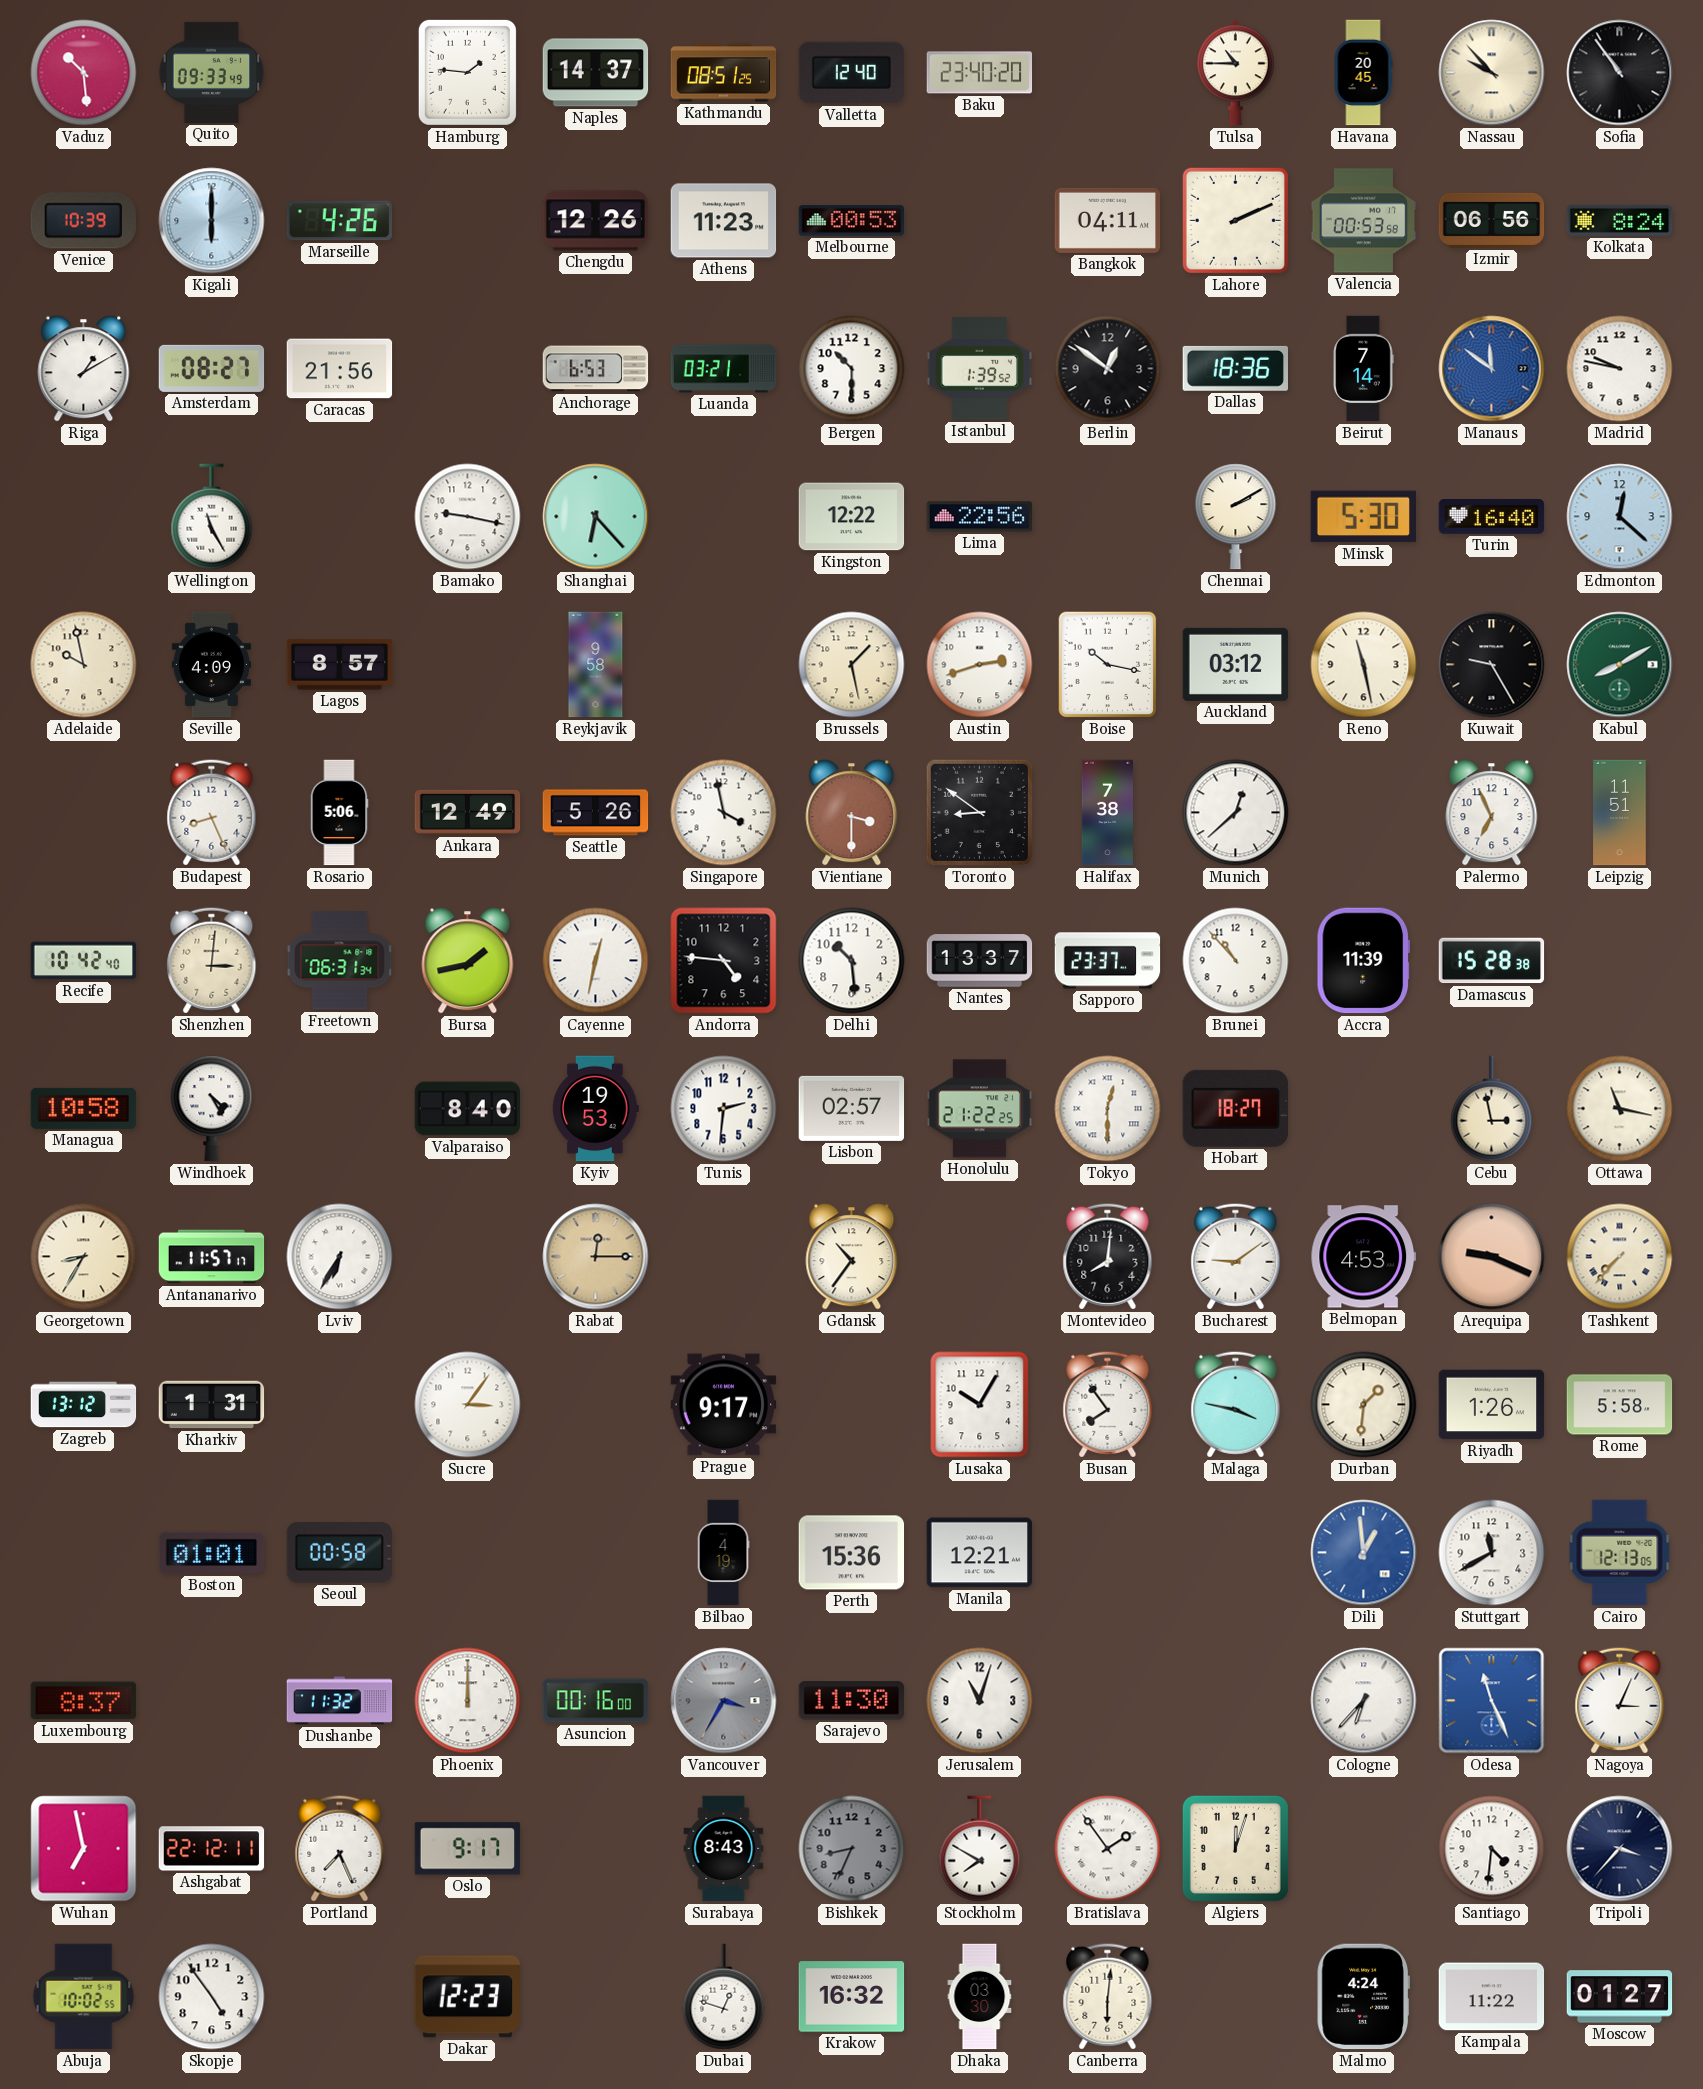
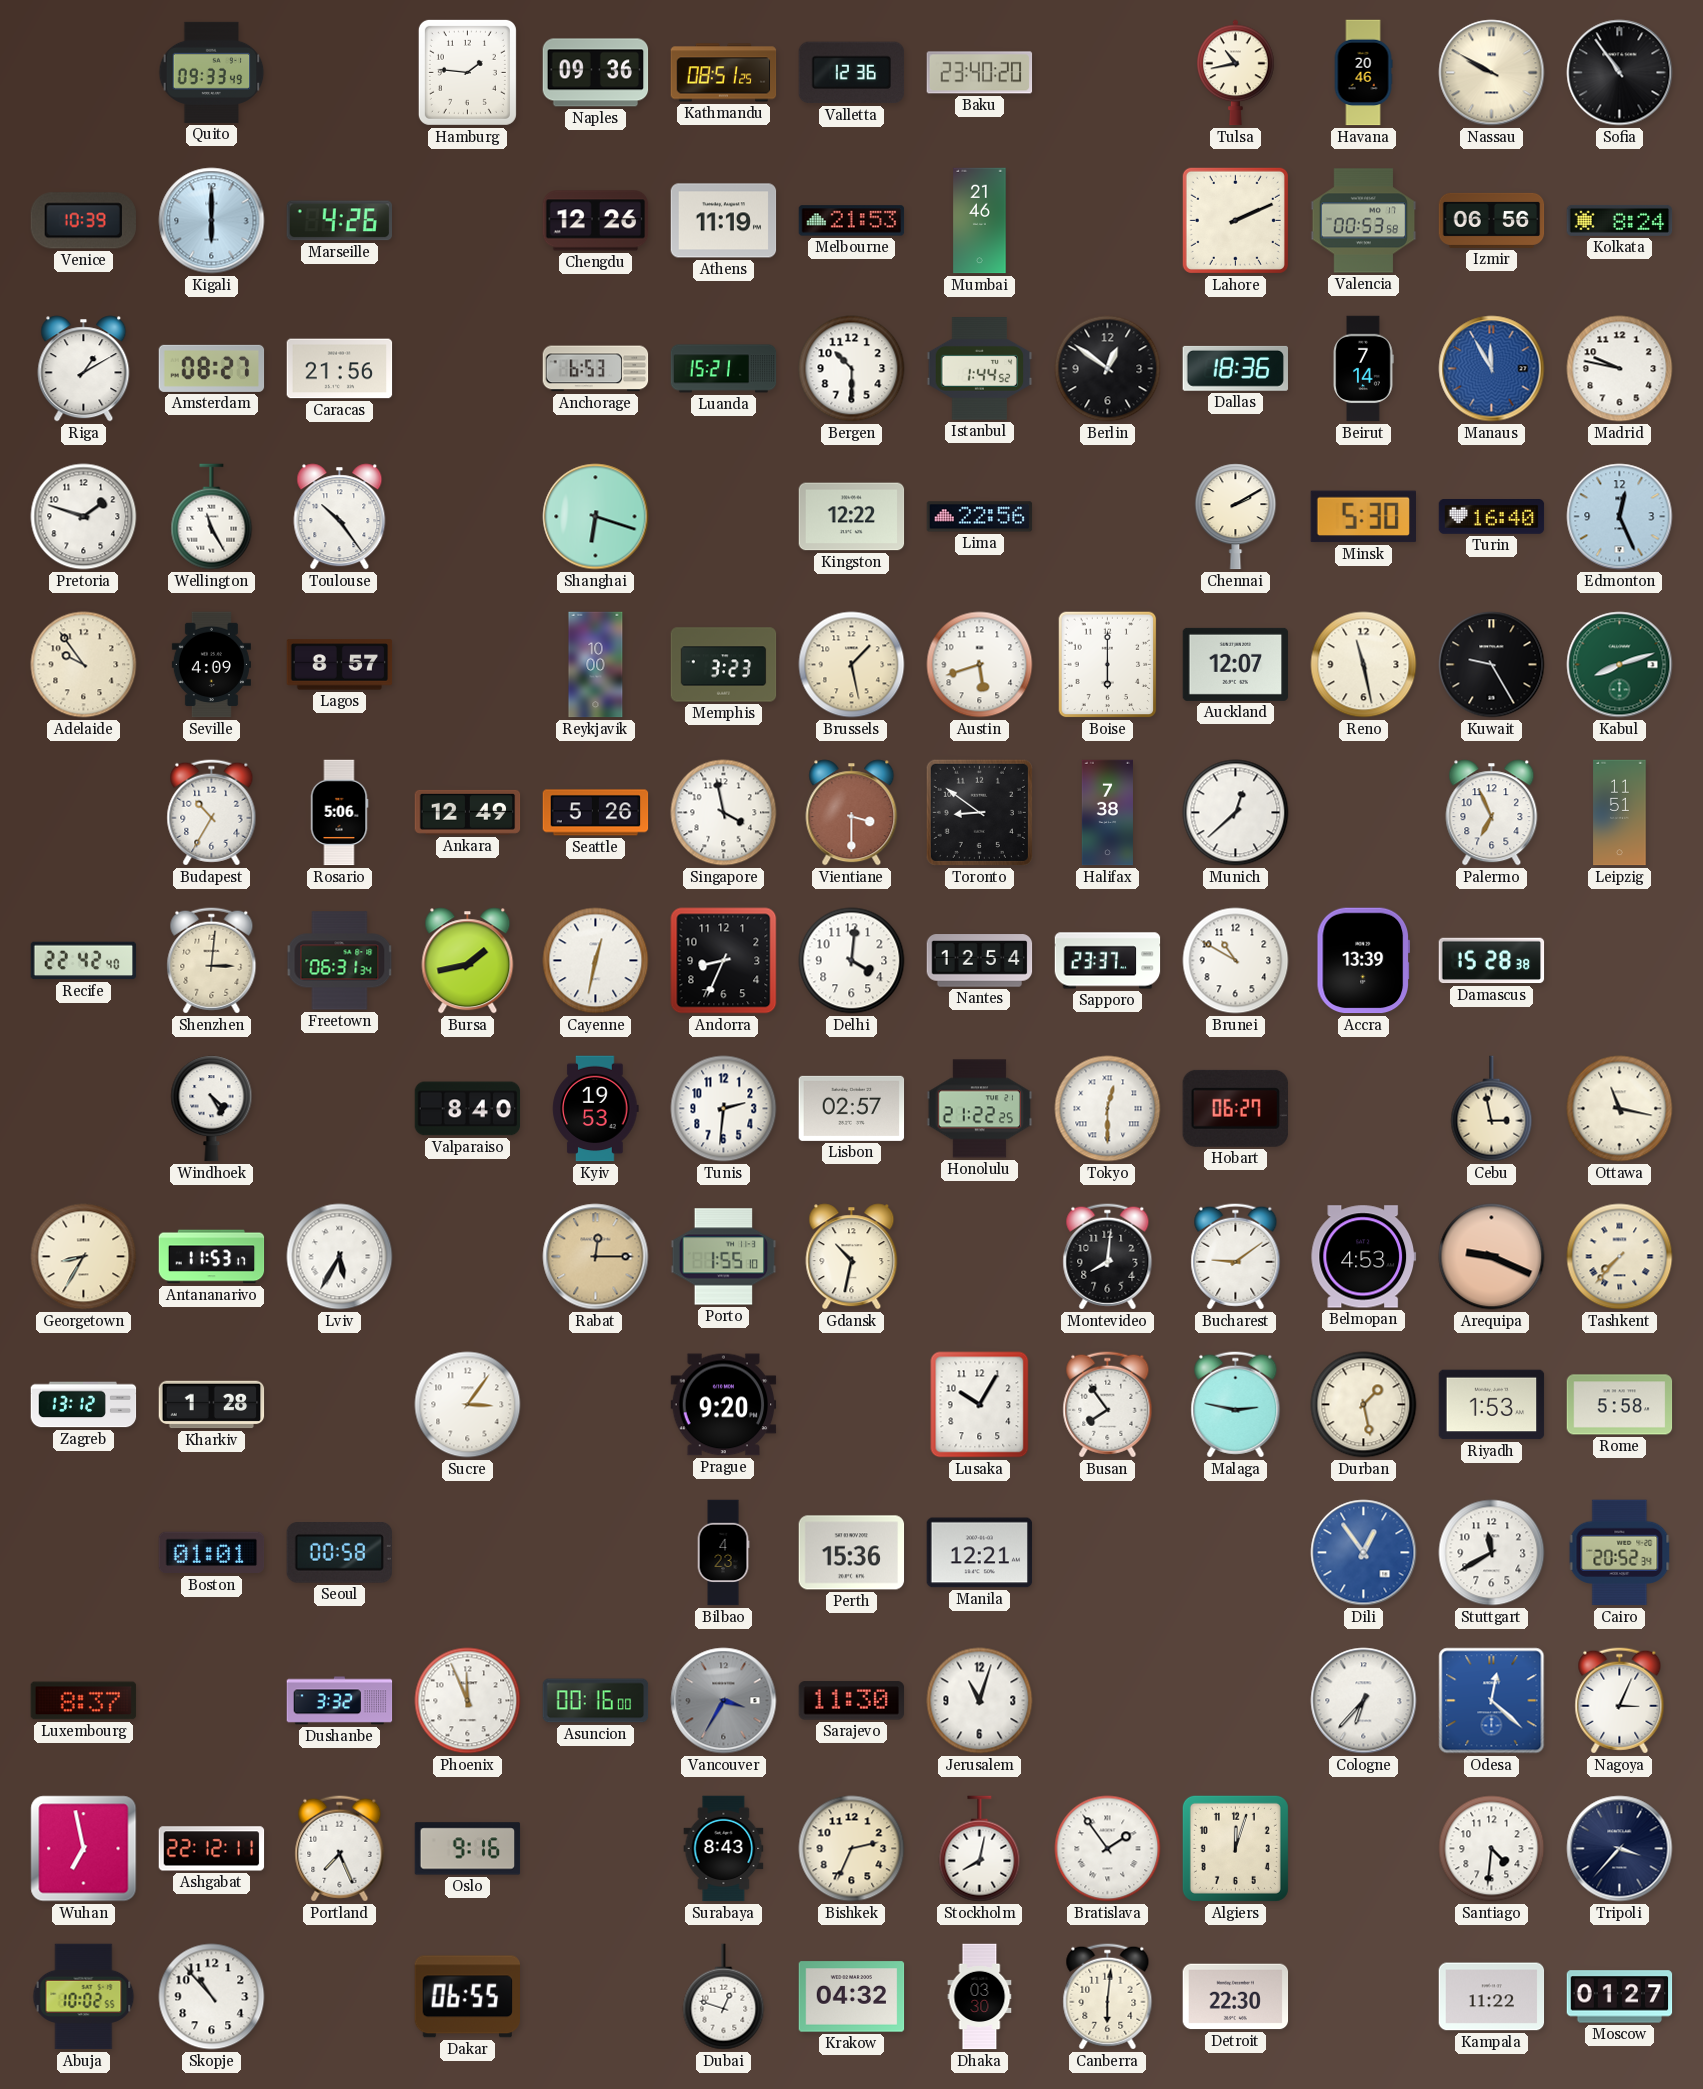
Vaduz: 10:29 -> none
Naples: 14:37 -> 09:36
Valletta: 12:40 -> 12:36
Tulsa: 10:45 -> 10:43
Havana: 20:45 -> 20:46
Nassau: 9:53 -> 9:50
Athens: 11:23 -> 11:19
Melbourne: 00:53 -> 21:53
Mumbai: none -> 21:46
Bangkok: 04:11 -> none
Luanda: 03:21 -> 15:21
Istanbul: 1:39 -> 1:44
Manaus: 11:51 -> 11:55
Pretoria: none -> 1:48
Toulouse: none -> 10:24
Bamako: 9:17 -> none
Shanghai: 6:23 -> 6:18
Edmonton: 12:22 -> 12:26
Adelaide: 9:58 -> 9:54
Reykjavik: 9:58 -> 10:00
Memphis: none -> 3:23
Austin: 2:42 -> 5:42
Boise: 10:17 -> 6:00
Auckland: 03:12 -> 12:07
Kabul: 8:10 -> 8:12
Budapest: 8:26 -> 10:35
Recife: 10:42 -> 22:42
Andorra: 4:46 -> 8:34
Delhi: 10:29 -> 4:01
Nantes: 13:37 -> 12:54
Brunei: 10:53 -> 10:50
Accra: 11:39 -> 13:39
Managua: 10:58 -> none
Hobart: 18:27 -> 06:27
Antananarivo: 11:57 -> 11:53
Lviv: 6:35 -> 5:35
Porto: none -> 1:55
Gdansk: 10:36 -> 10:32
Kharkiv: 1:31 -> 1:28
Prague: 9:17 -> 9:20
Malaga: 3:47 -> 2:47
Durban: 1:31 -> 1:28
Riyadh: 1:26 -> 1:53
Bilbao: 4:19 -> 4:23
Dili: 12:59 -> 12:54
Cairo: 12:13 -> 20:52
Dushanbe: 11:32 -> 3:32
Phoenix: 12:00 -> 11:56
Odesa: 11:26 -> 12:22
Oslo: 9:17 -> 9:16
Bishkek: 8:34 -> 2:34
Bishkek dial: grey -> cream
Stockholm: 7:50 -> 8:02
Skopje: 4:54 -> 10:53
Dakar: 12:23 -> 06:55
Krakow: 16:32 -> 04:32
Detroit: none -> 22:30
Malmo: 4:24 -> none
